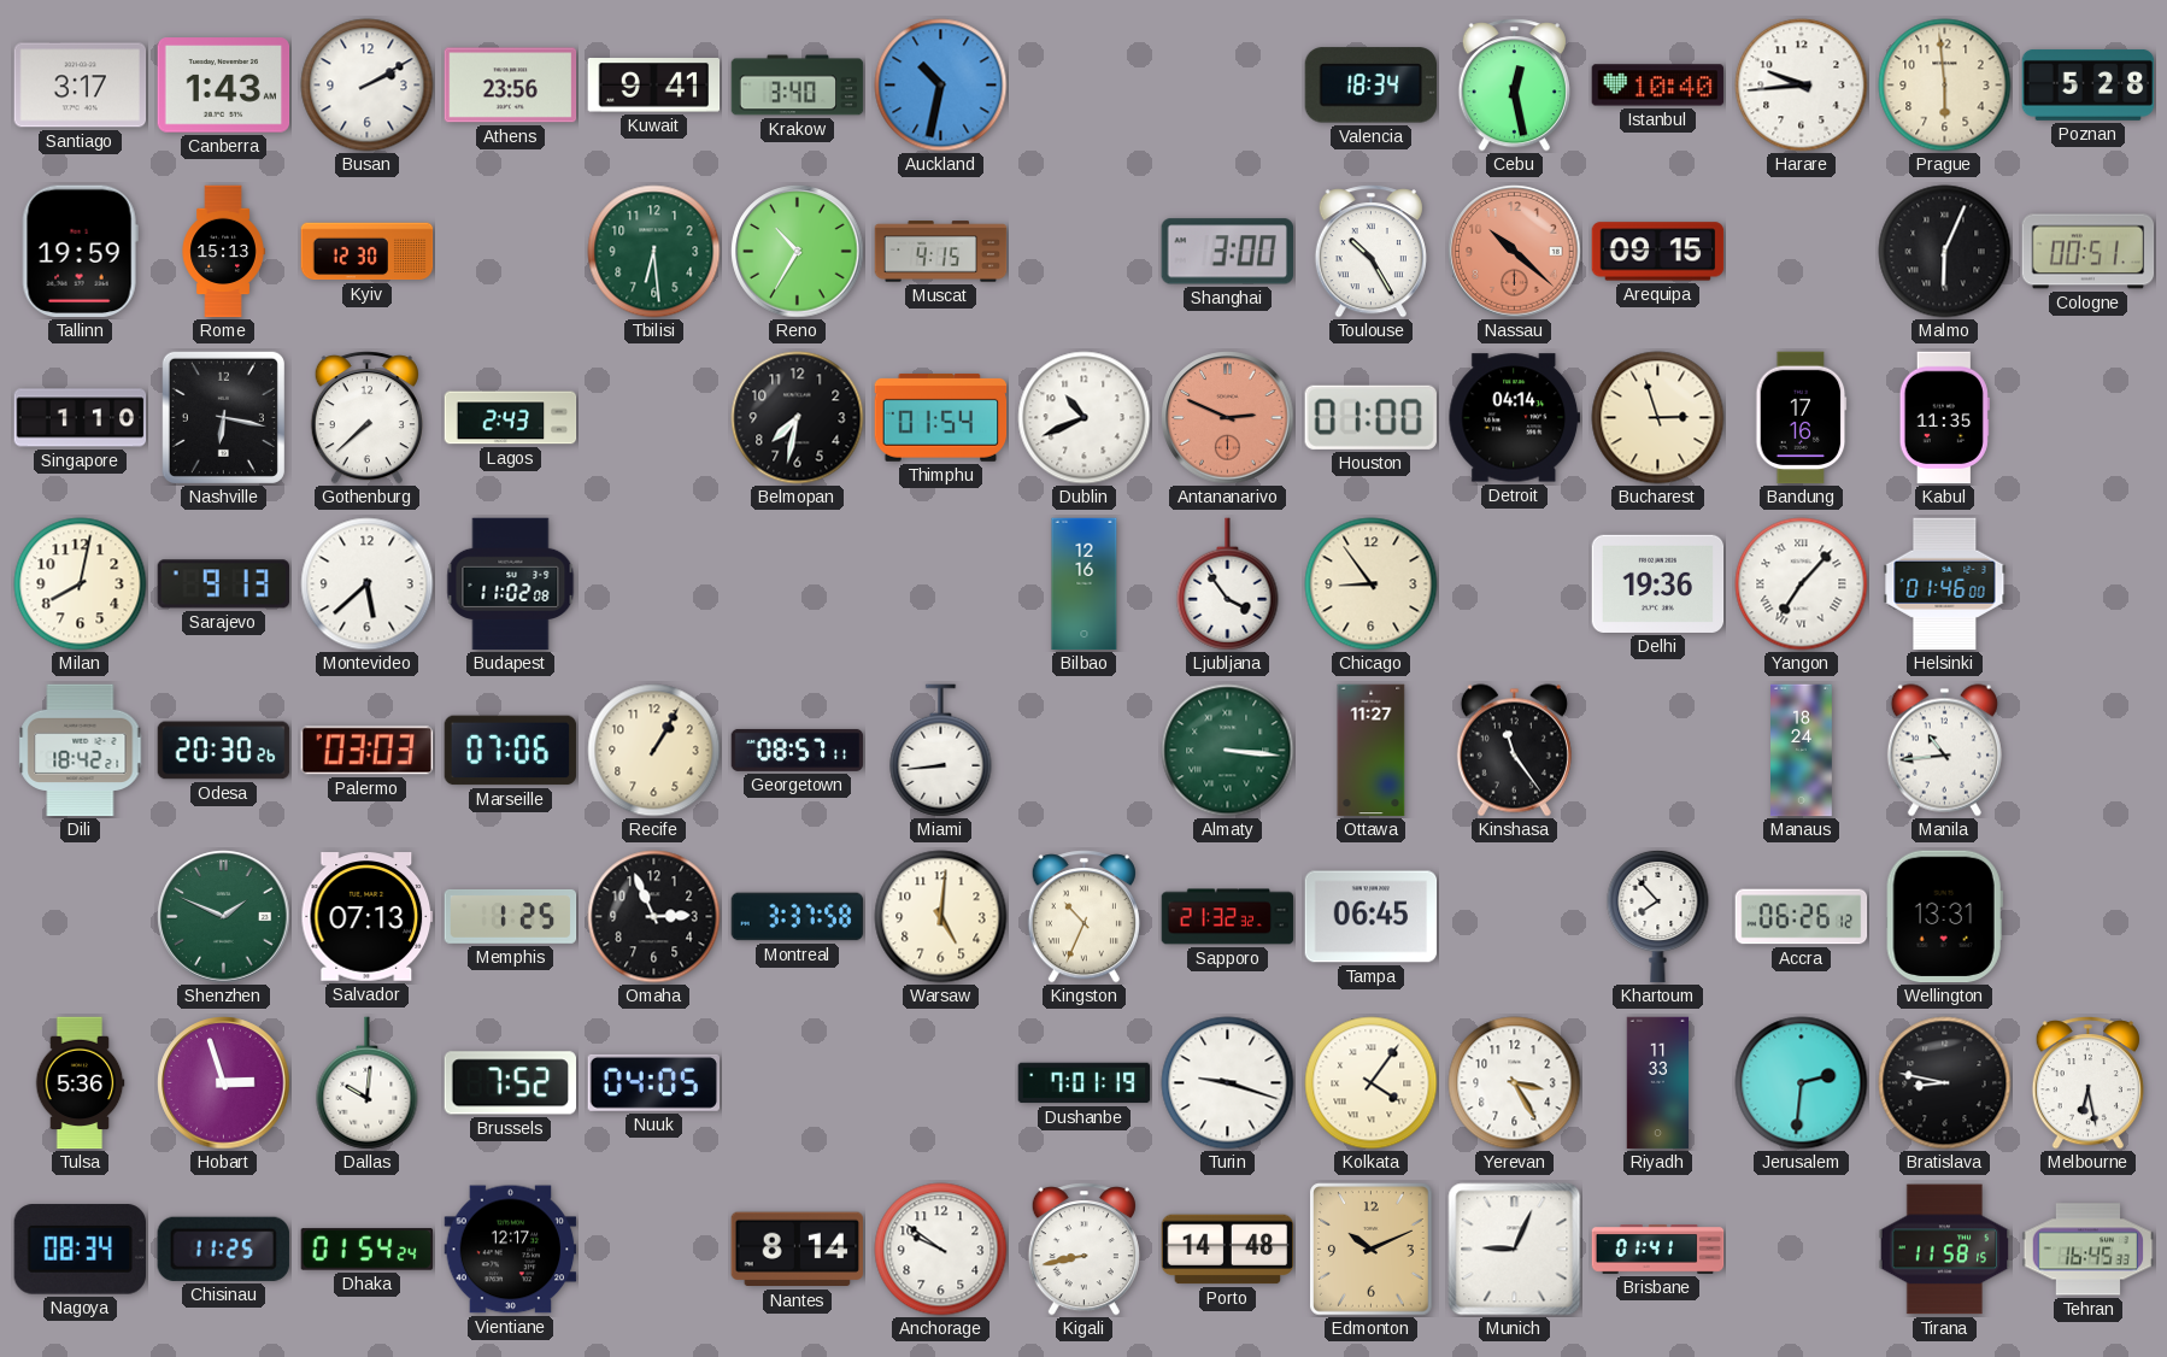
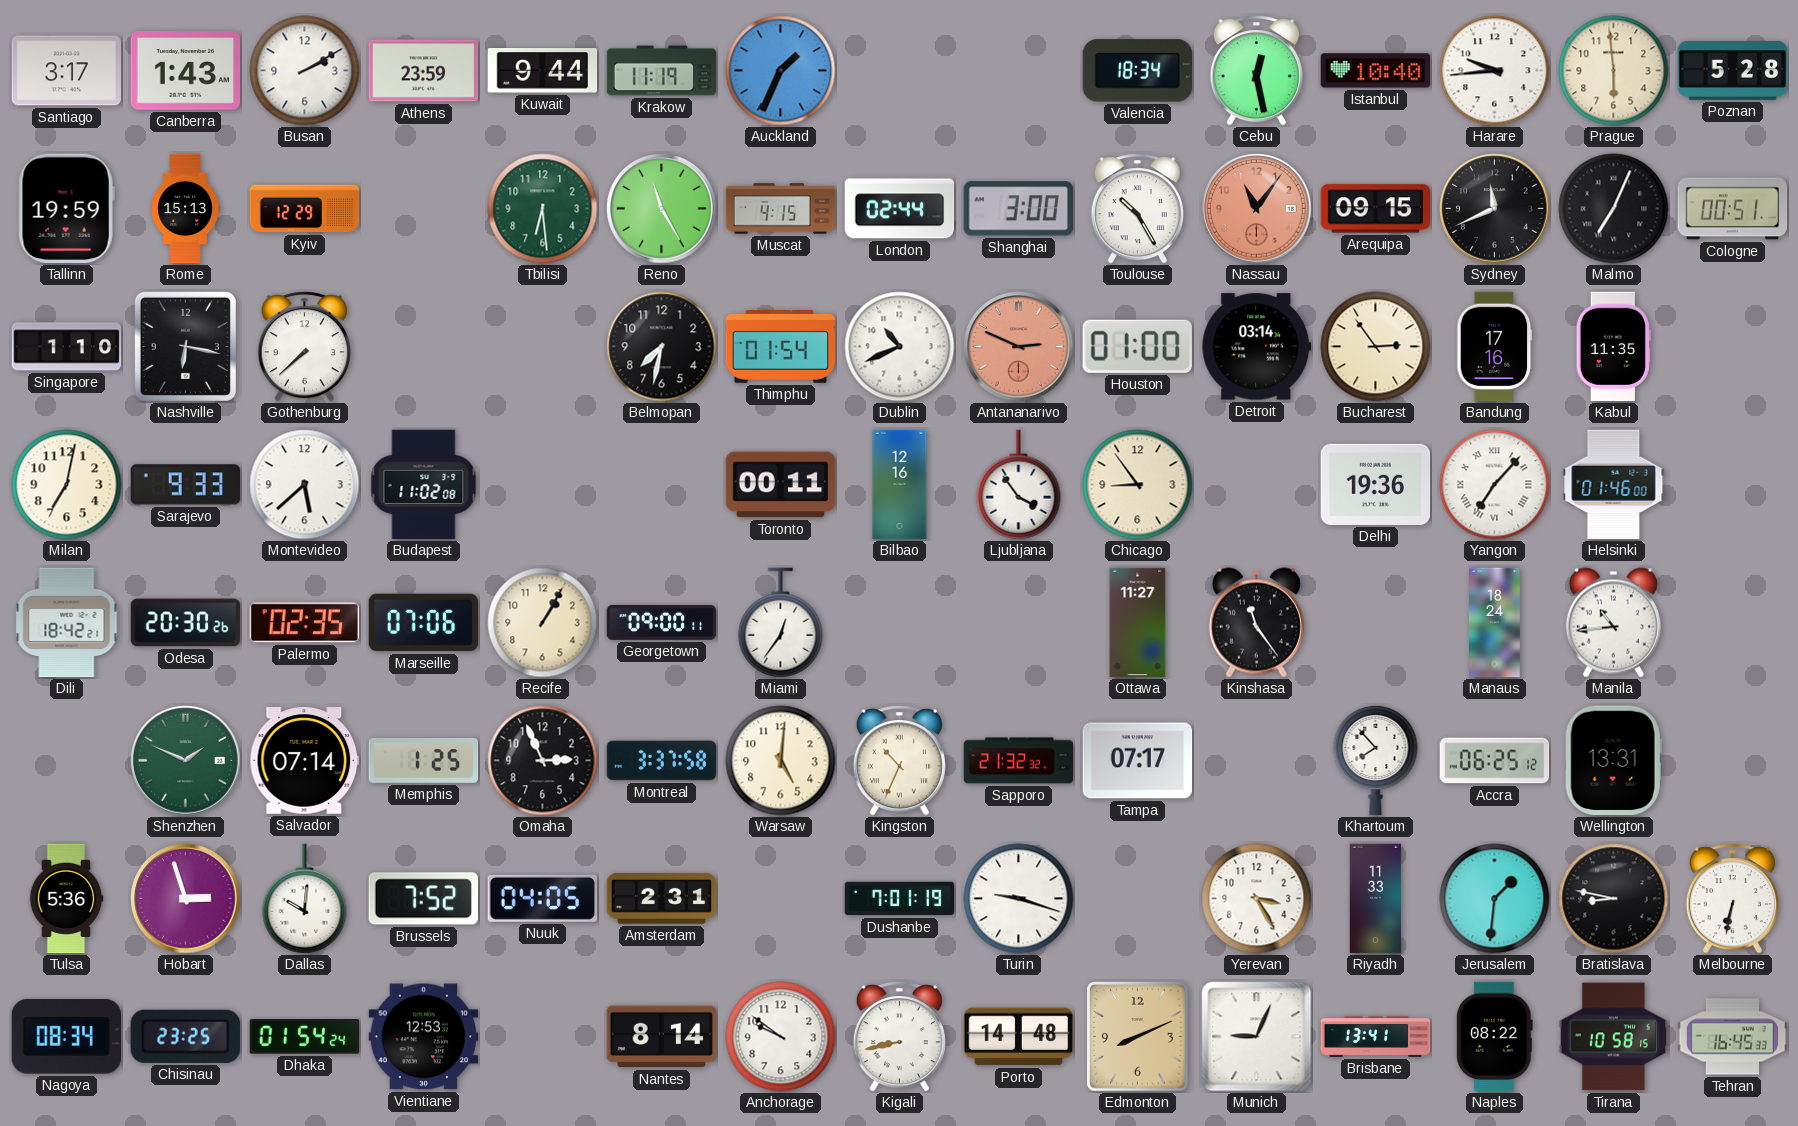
Athens: 23:56 -> 23:59
Kuwait: 9:41 -> 9:44
Krakow: 3:40 -> 11:19
Auckland: 10:32 -> 1:34
Kyiv: 12:30 -> 12:29
Reno: 10:35 -> 11:25
London: none -> 02:44
Nassau: 10:22 -> 11:06
Sydney: none -> 11:41
Malmo: 6:04 -> 7:04
Lagos: 2:43 -> none
Detroit: 04:14 -> 03:14
Bucharest: 2:57 -> 2:54
Milan: 8:02 -> 7:02
Sarajevo: 9:13 -> 9:33
Toronto: none -> 00:11
Palermo: 03:03 -> 02:35
Georgetown: 08:57 -> 09:00
Miami: 8:44 -> 12:36
Almaty: 3:16 -> none
Salvador: 07:13 -> 07:14
Tampa: 06:45 -> 07:17
Accra: 06:26 -> 06:25
Amsterdam: none -> 2:31
Kolkata: 4:06 -> none
Jerusalem: 2:31 -> 1:31
Melbourne: 6:28 -> 6:32
Chisinau: 11:25 -> 23:25
Vientiane: 12:17 -> 12:53
Edmonton: 10:11 -> 8:11
Brisbane: 01:41 -> 13:41
Naples: none -> 08:22
Tirana: 11:58 -> 10:58
